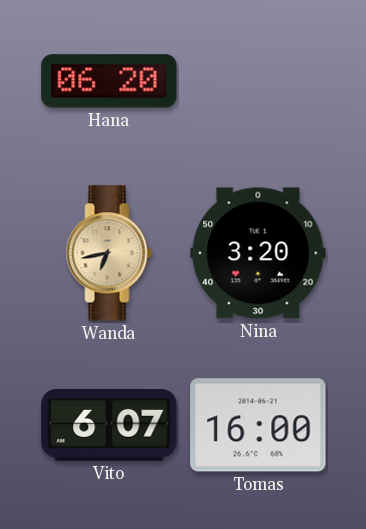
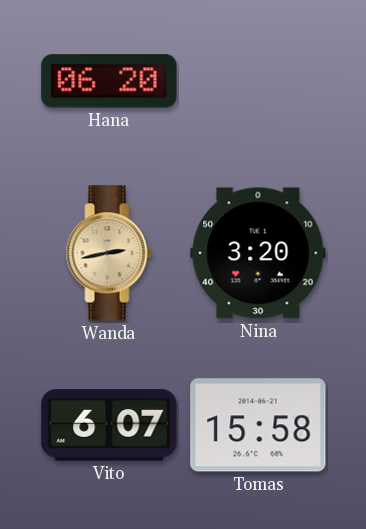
Wanda: 6:43 -> 2:43
Tomas: 16:00 -> 15:58
